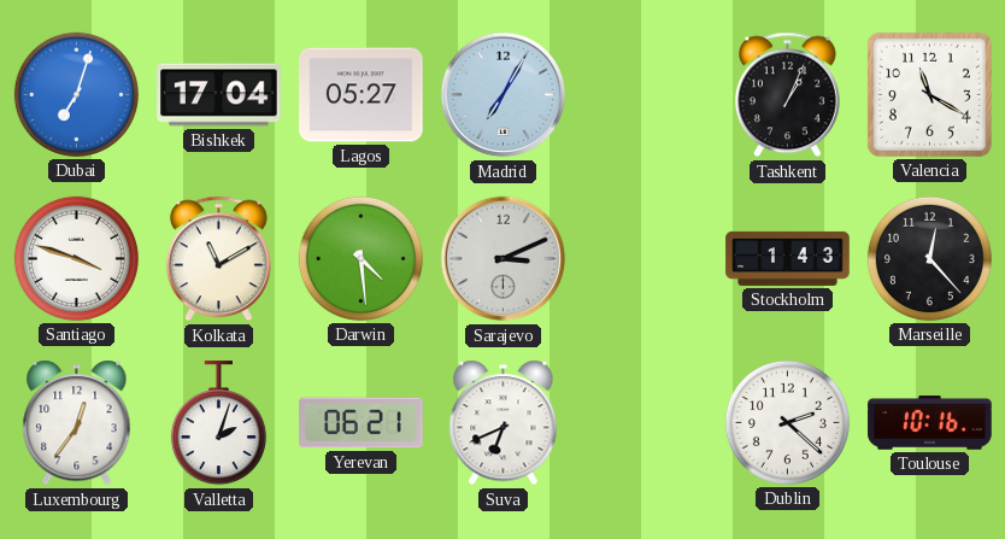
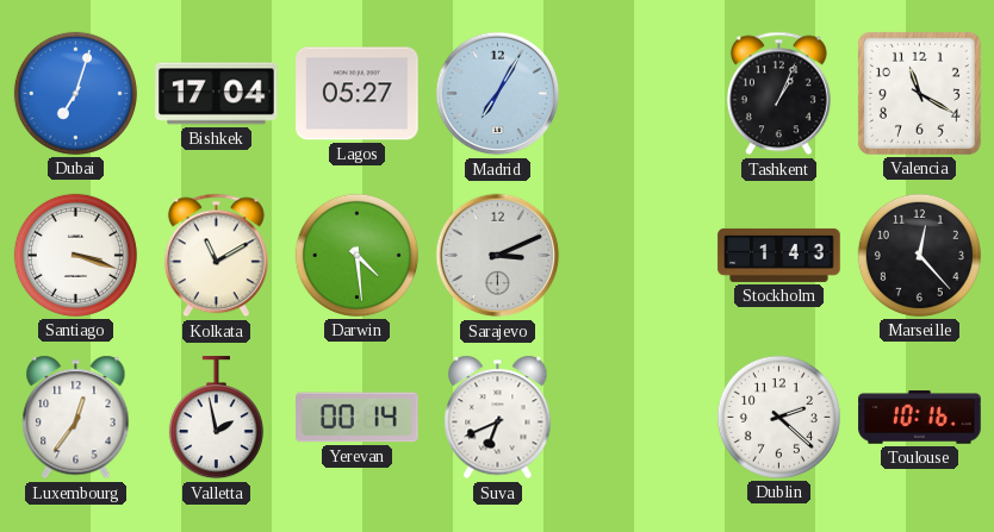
Santiago: 3:48 -> 3:18
Valletta: 2:03 -> 1:58
Yerevan: 06:21 -> 00:14
